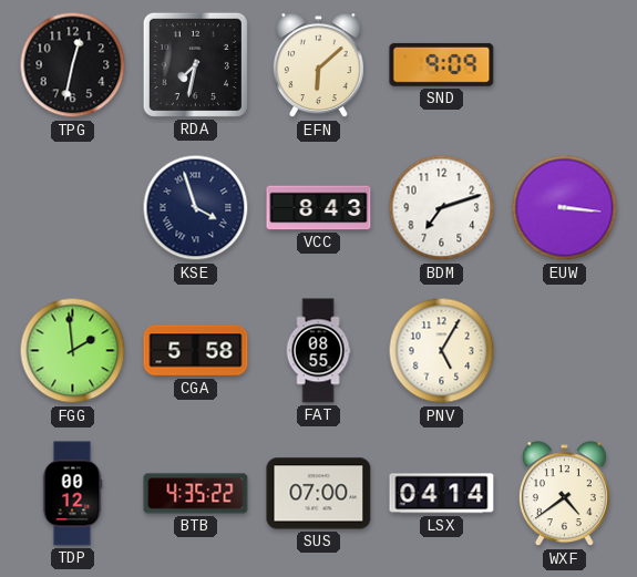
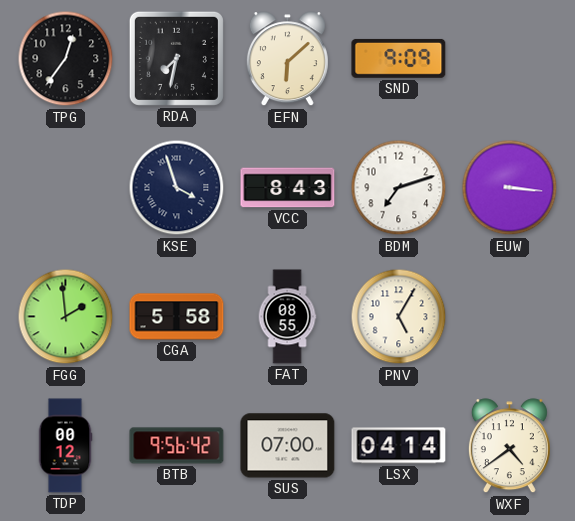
TPG: 12:32 -> 12:36
BTB: 4:35 -> 9:56
